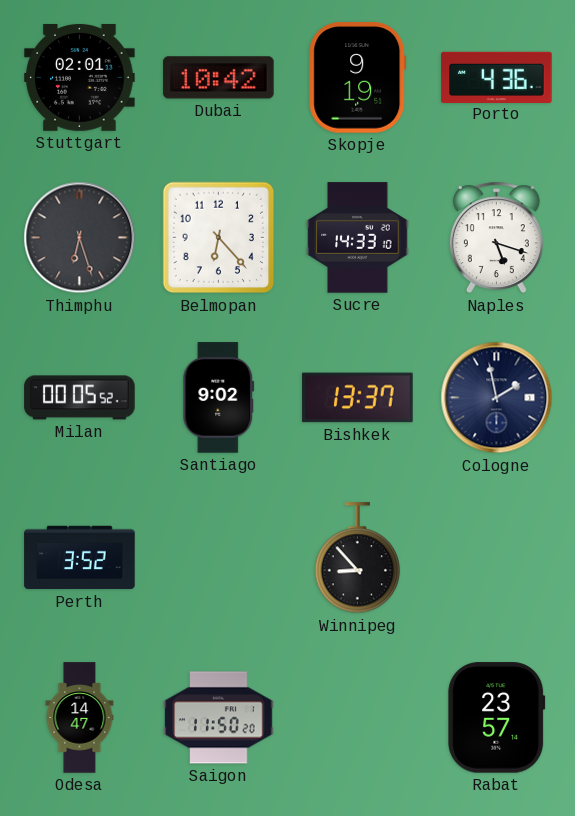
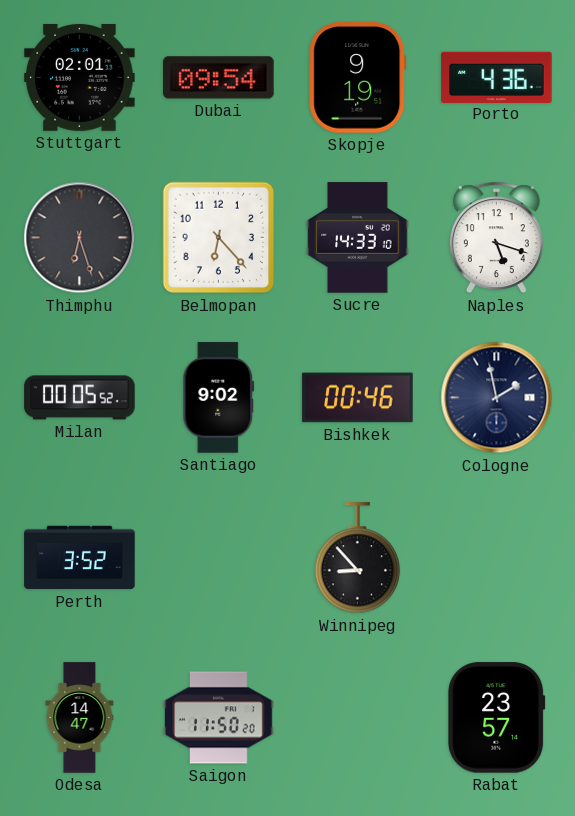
Dubai: 10:42 -> 09:54
Bishkek: 13:37 -> 00:46
